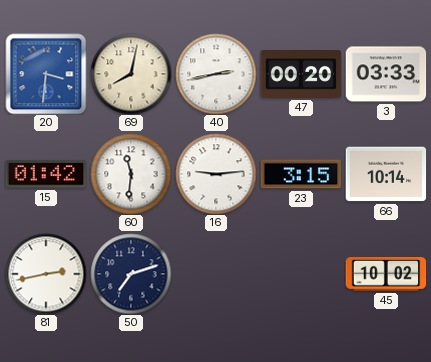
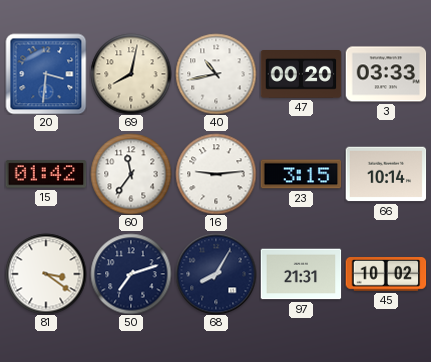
40: 2:43 -> 10:43
60: 11:31 -> 11:36
81: 2:43 -> 3:21
68: none -> 8:05
97: none -> 21:31
